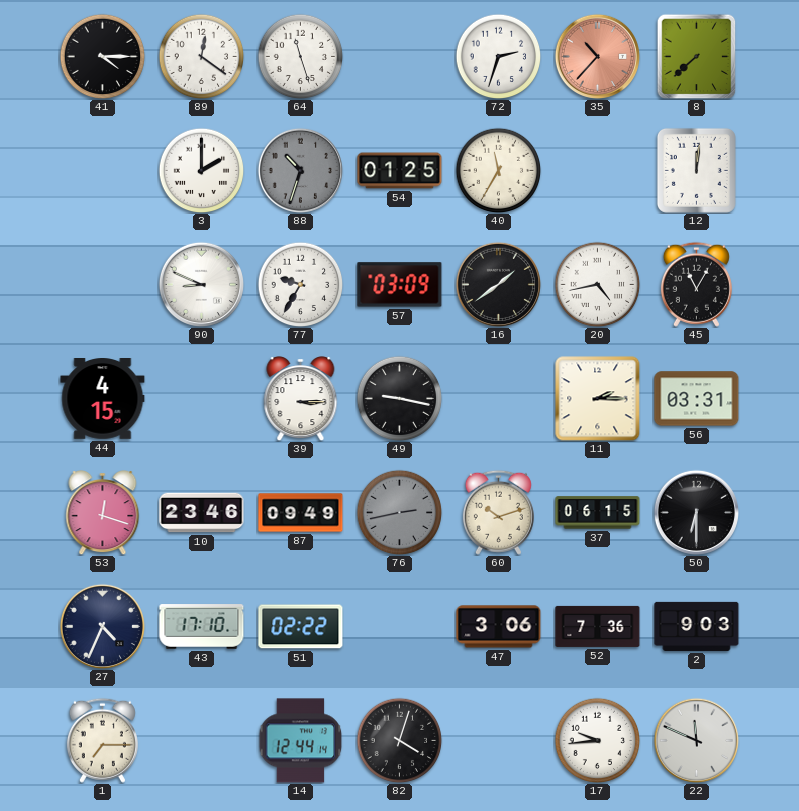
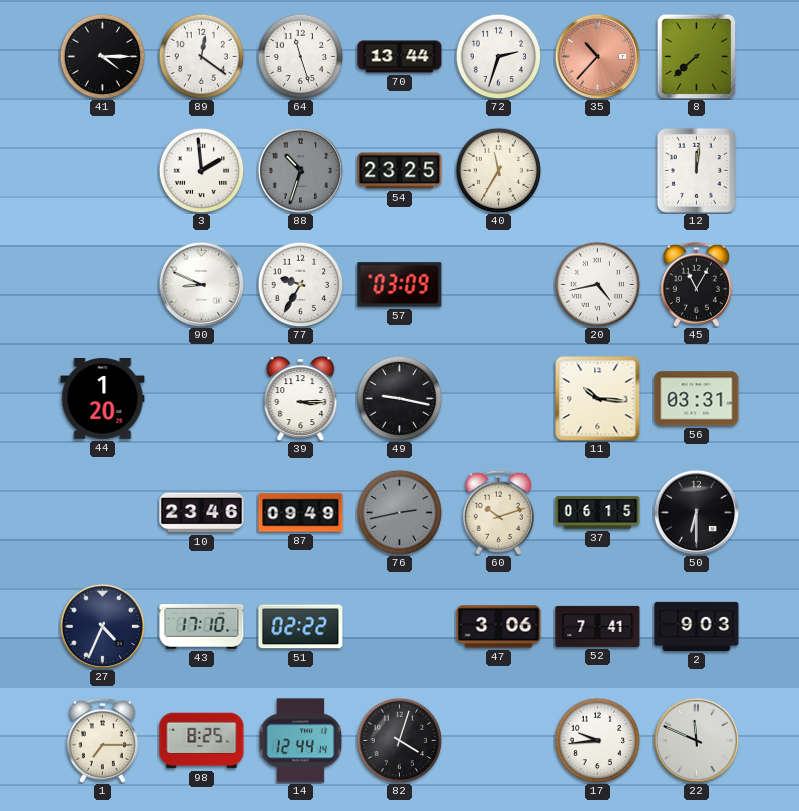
70: none -> 13:44
3: 2:00 -> 1:59
54: 01:25 -> 23:25
16: 1:39 -> none
44: 4:15 -> 1:20
11: 2:15 -> 10:16
53: 12:18 -> none
52: 7:36 -> 7:41
98: none -> 8:25
